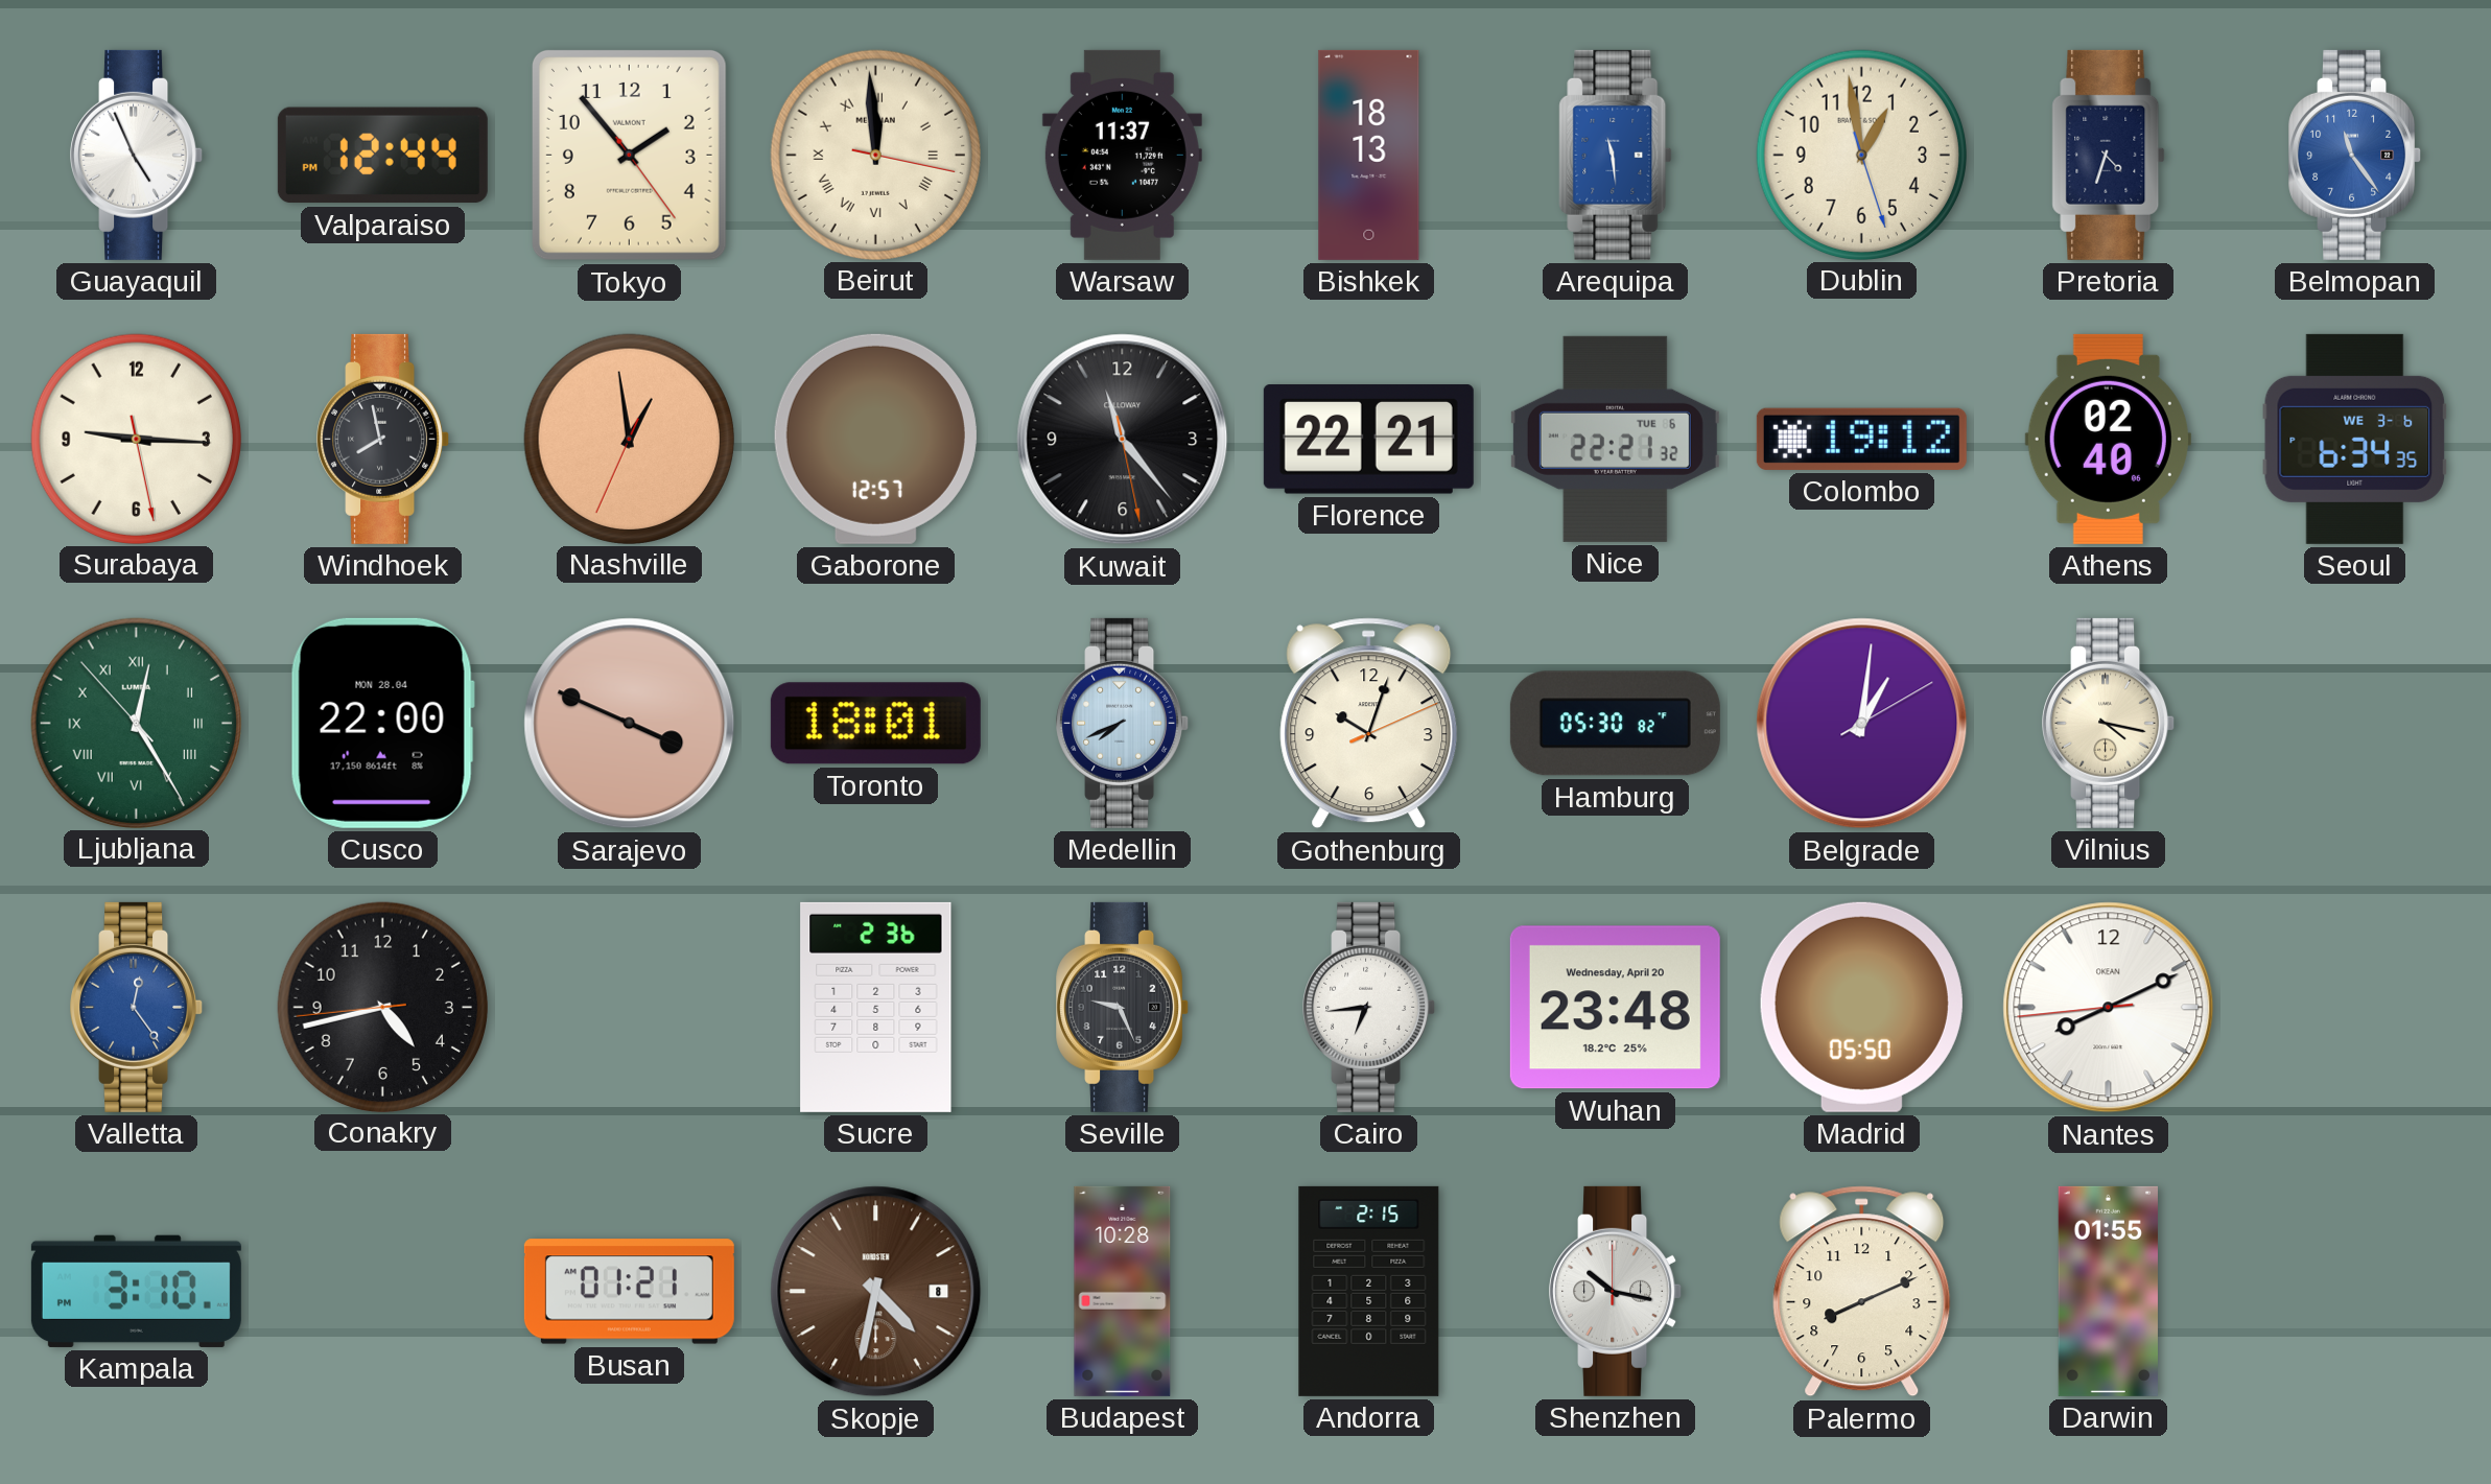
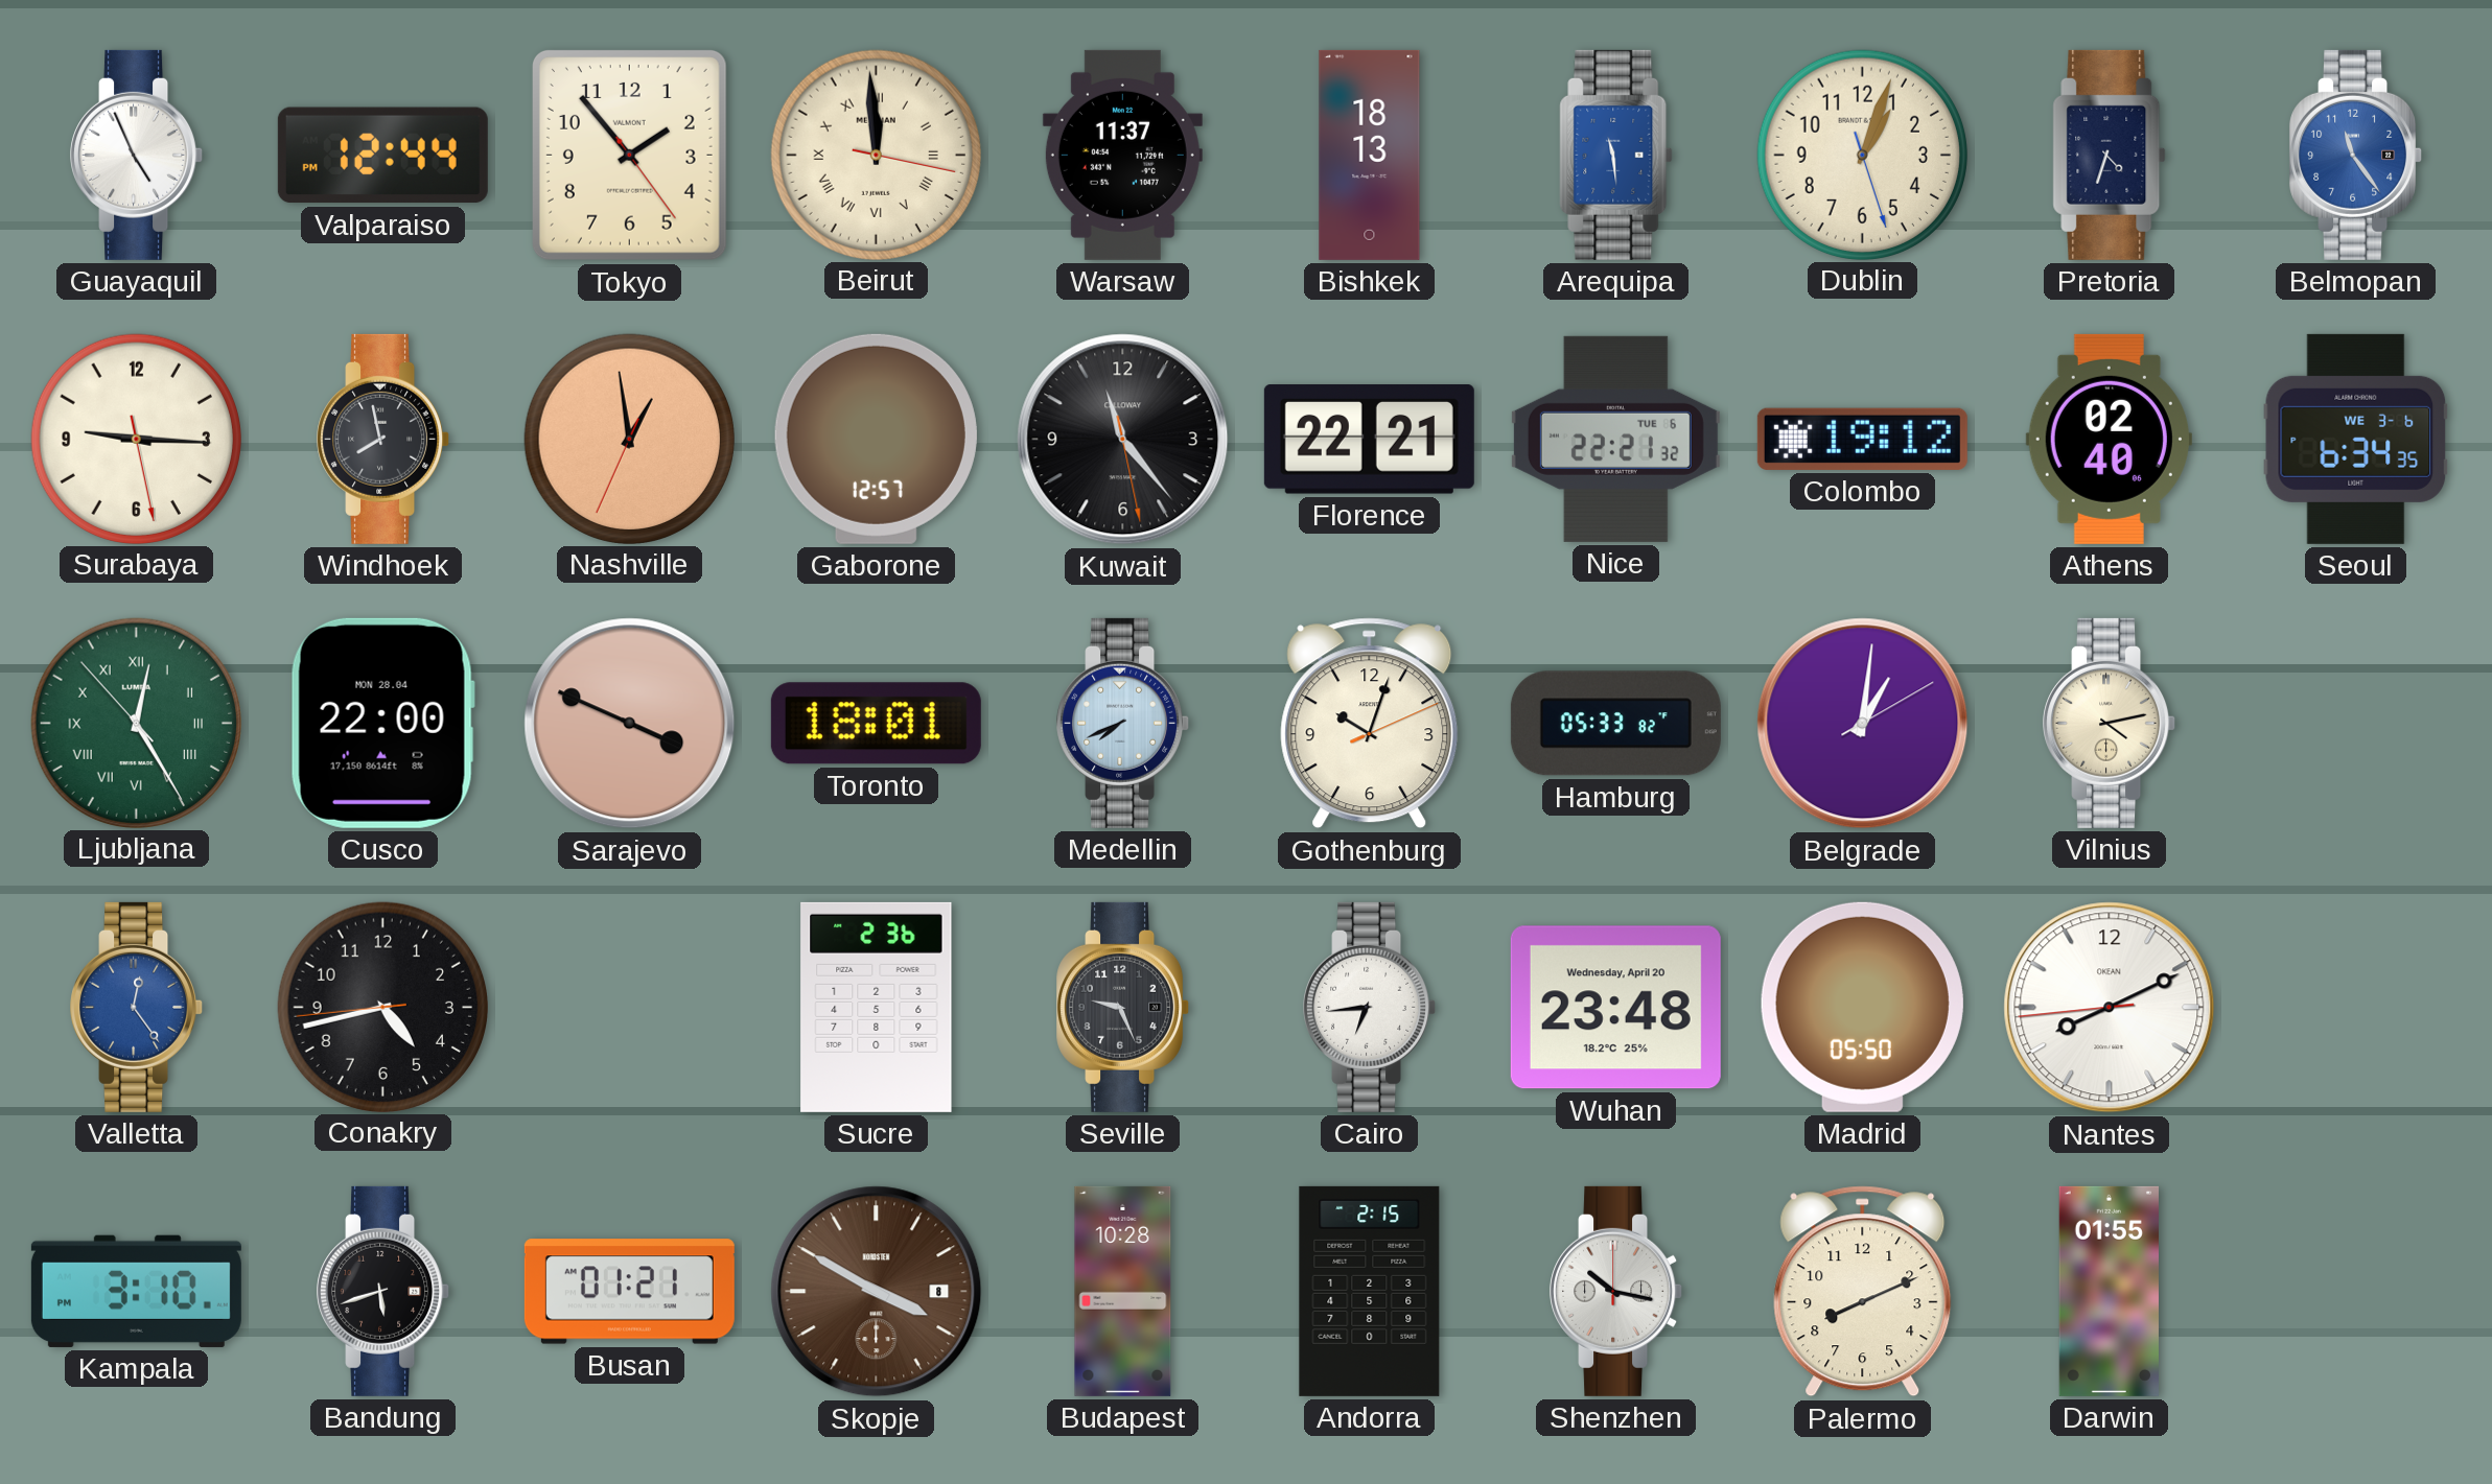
Dublin: 12:58 -> 1:03
Hamburg: 05:30 -> 05:33
Vilnius: 4:17 -> 4:13
Bandung: none -> 5:42
Skopje: 4:32 -> 3:50
